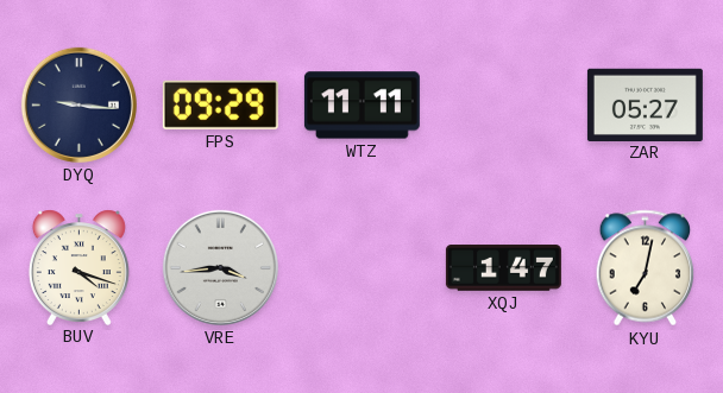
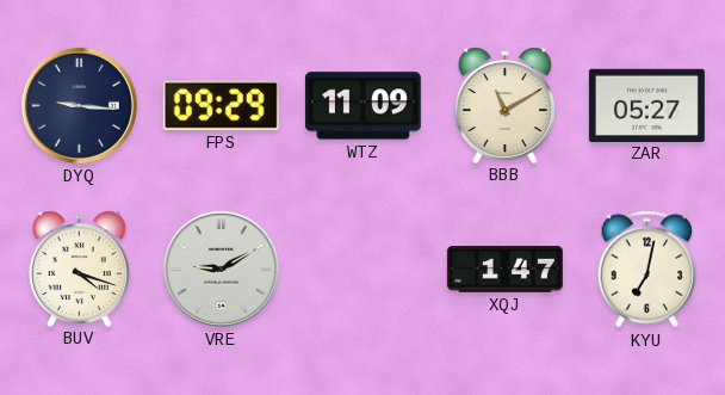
WTZ: 11:11 -> 11:09
BBB: none -> 11:10
VRE: 3:44 -> 9:10
